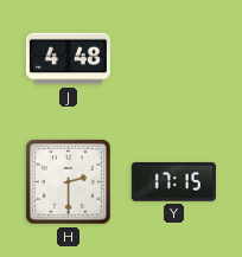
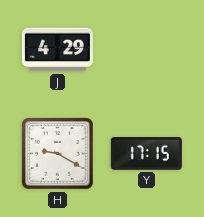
J: 4:48 -> 4:29
H: 2:30 -> 9:20
